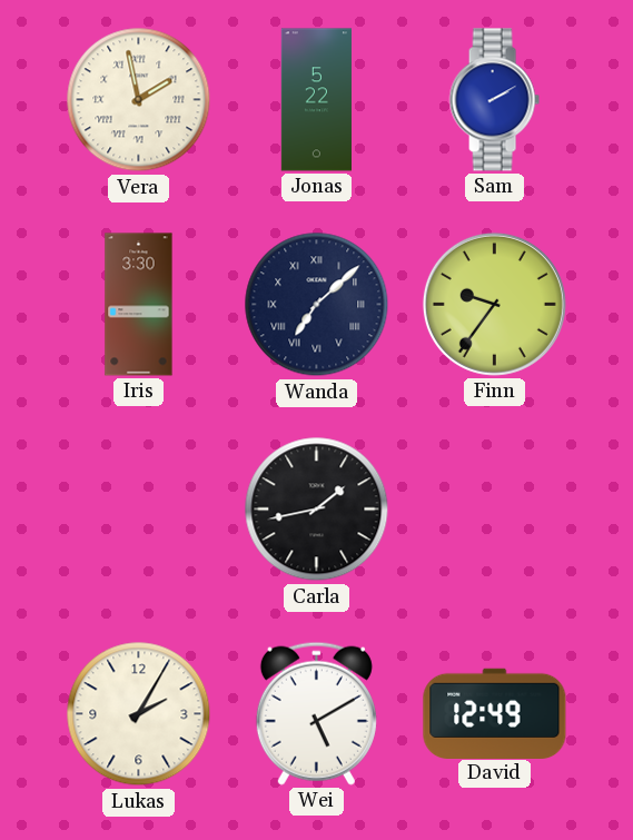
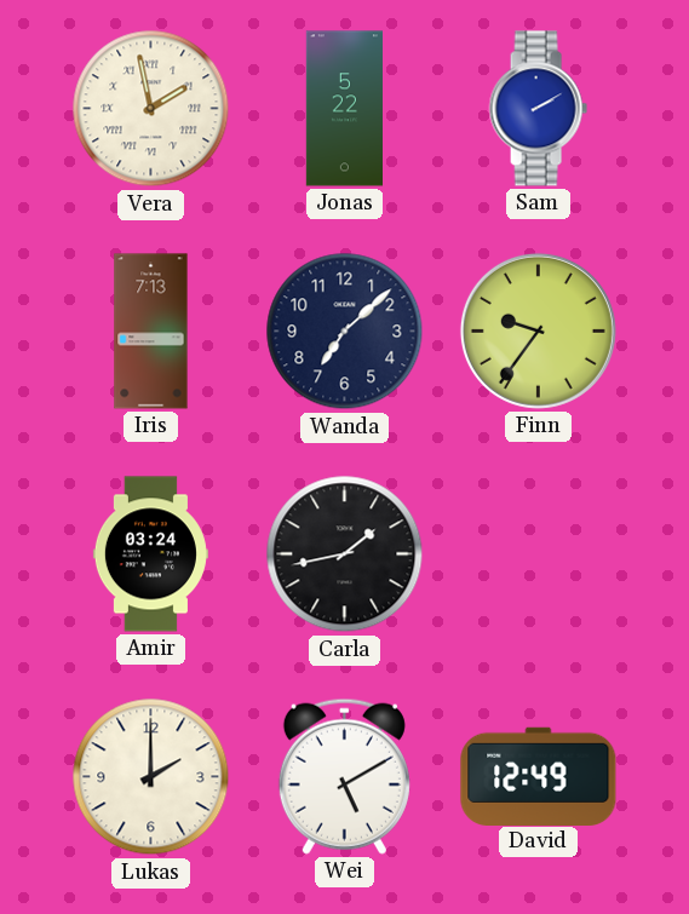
Iris: 3:30 -> 7:13
Wanda numerals: Roman -> Arabic
Amir: none -> 03:24
Lukas: 2:05 -> 2:00
